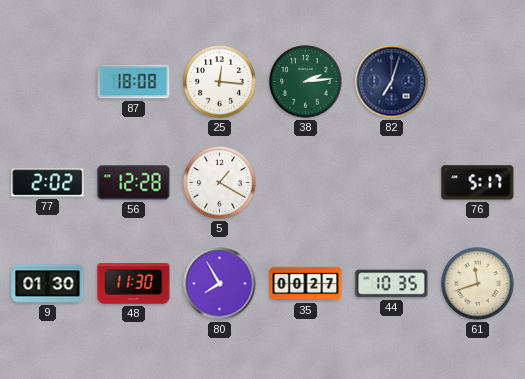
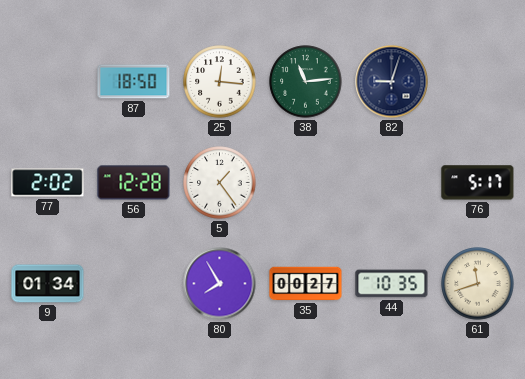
87: 18:08 -> 18:50
38: 2:14 -> 11:14
82: 7:03 -> 9:03
5: 1:20 -> 1:24
9: 01:30 -> 01:34
48: 11:30 -> none
